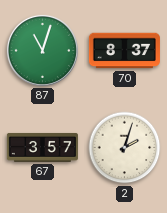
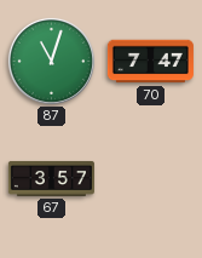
70: 8:37 -> 7:47
2: 2:03 -> none
